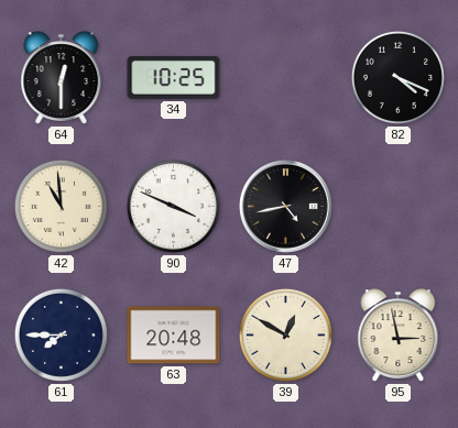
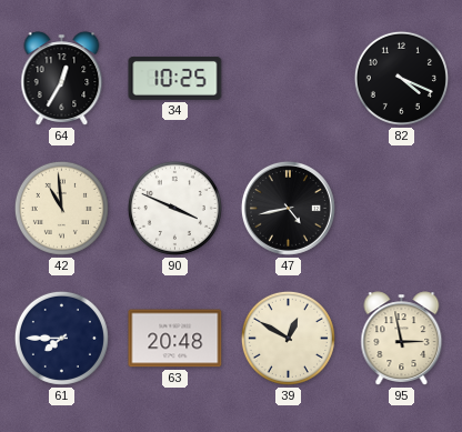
64: 12:30 -> 12:35
